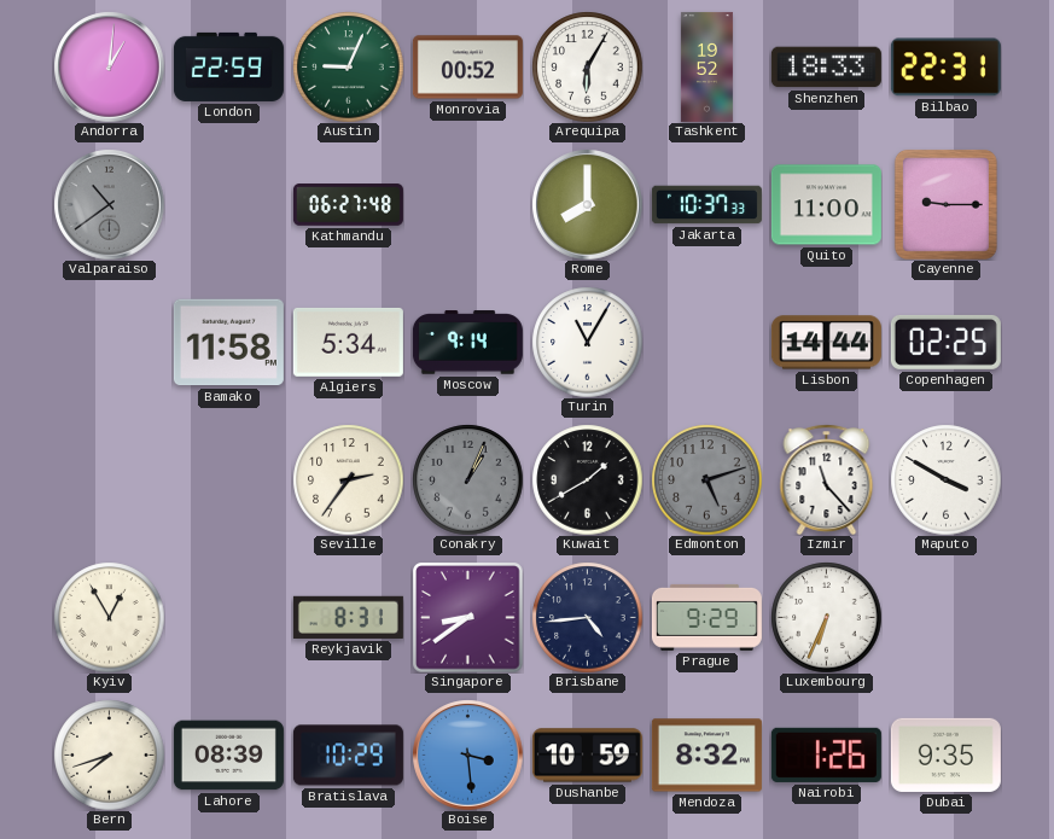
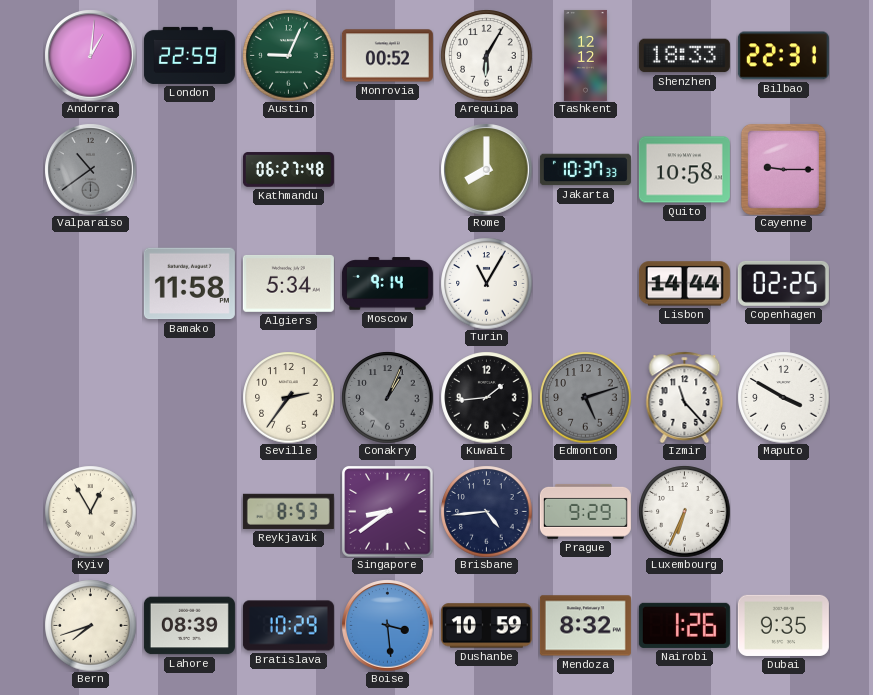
Tashkent: 19:52 -> 12:12
Quito: 11:00 -> 10:58
Kuwait: 1:40 -> 1:44
Reykjavik: 8:31 -> 8:53
